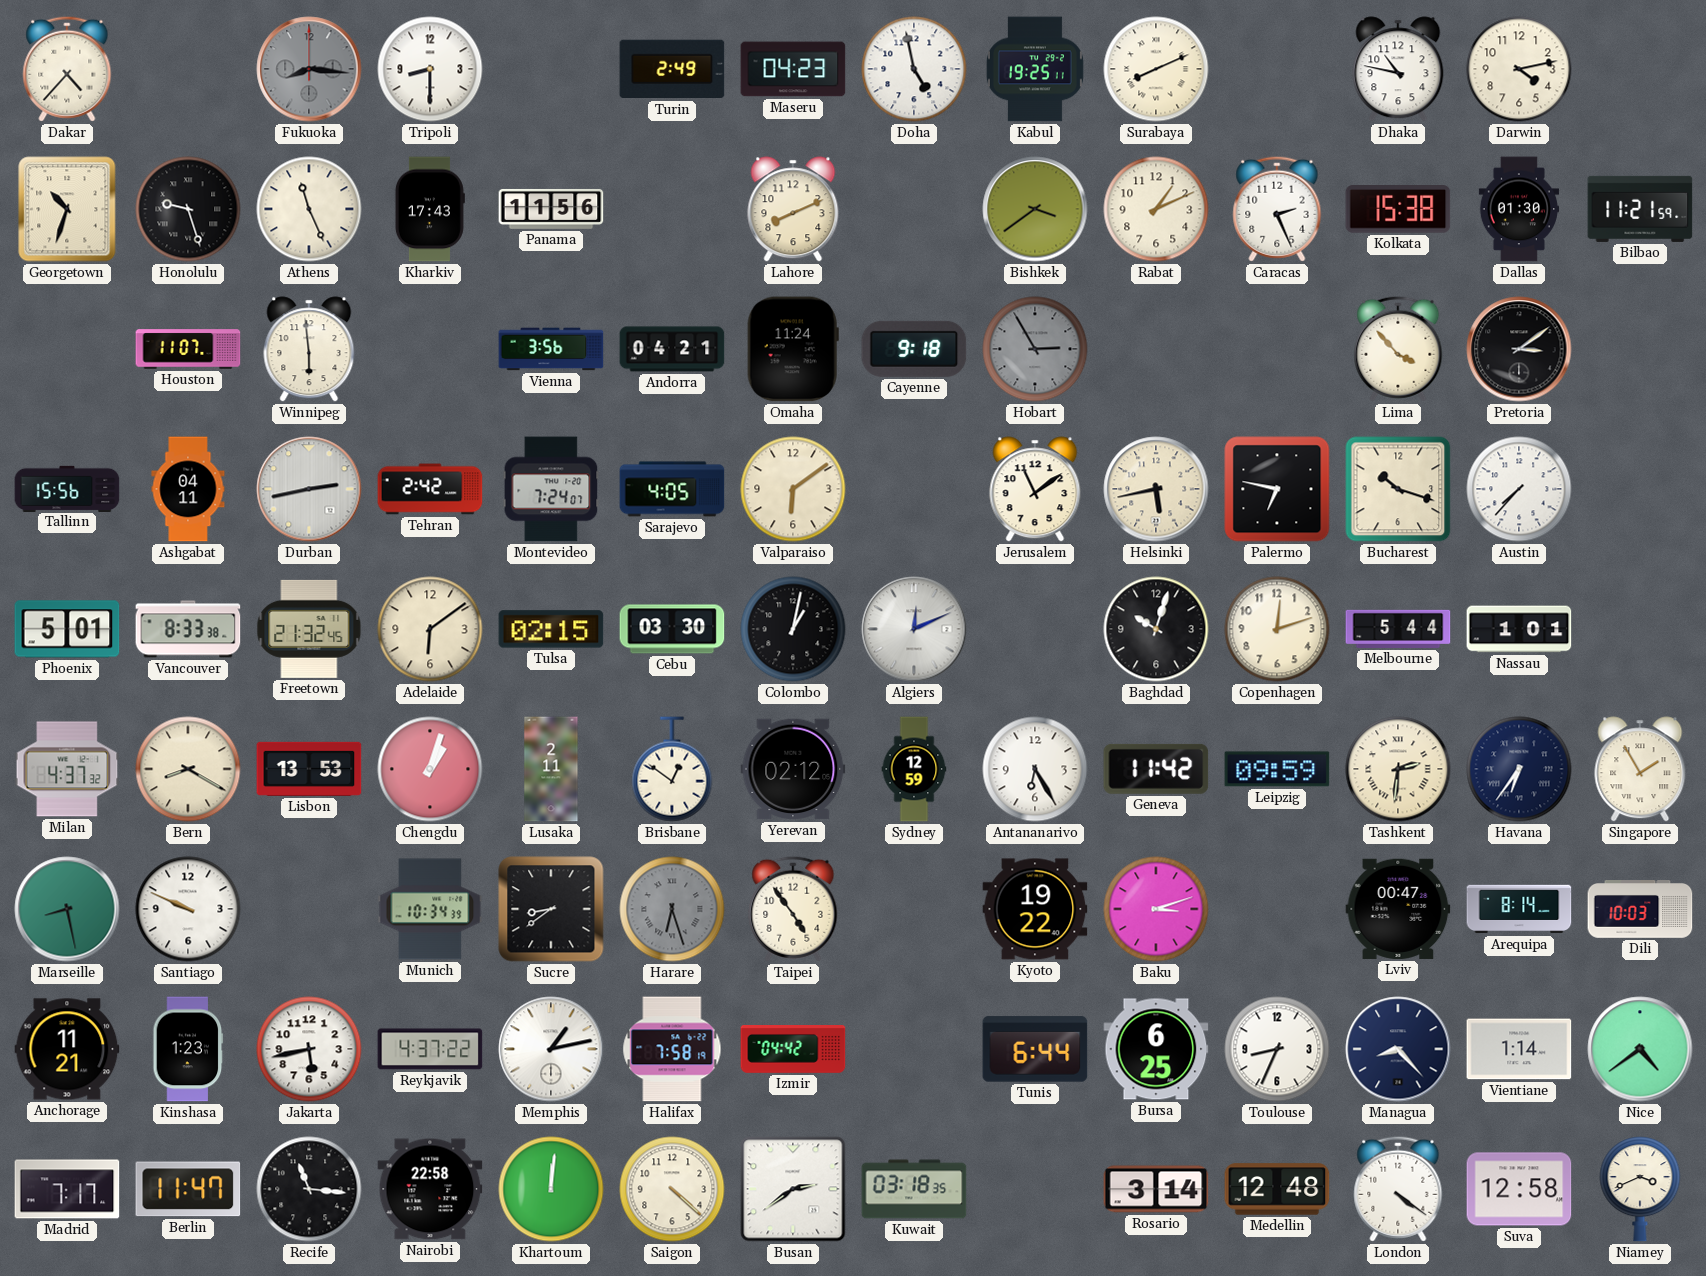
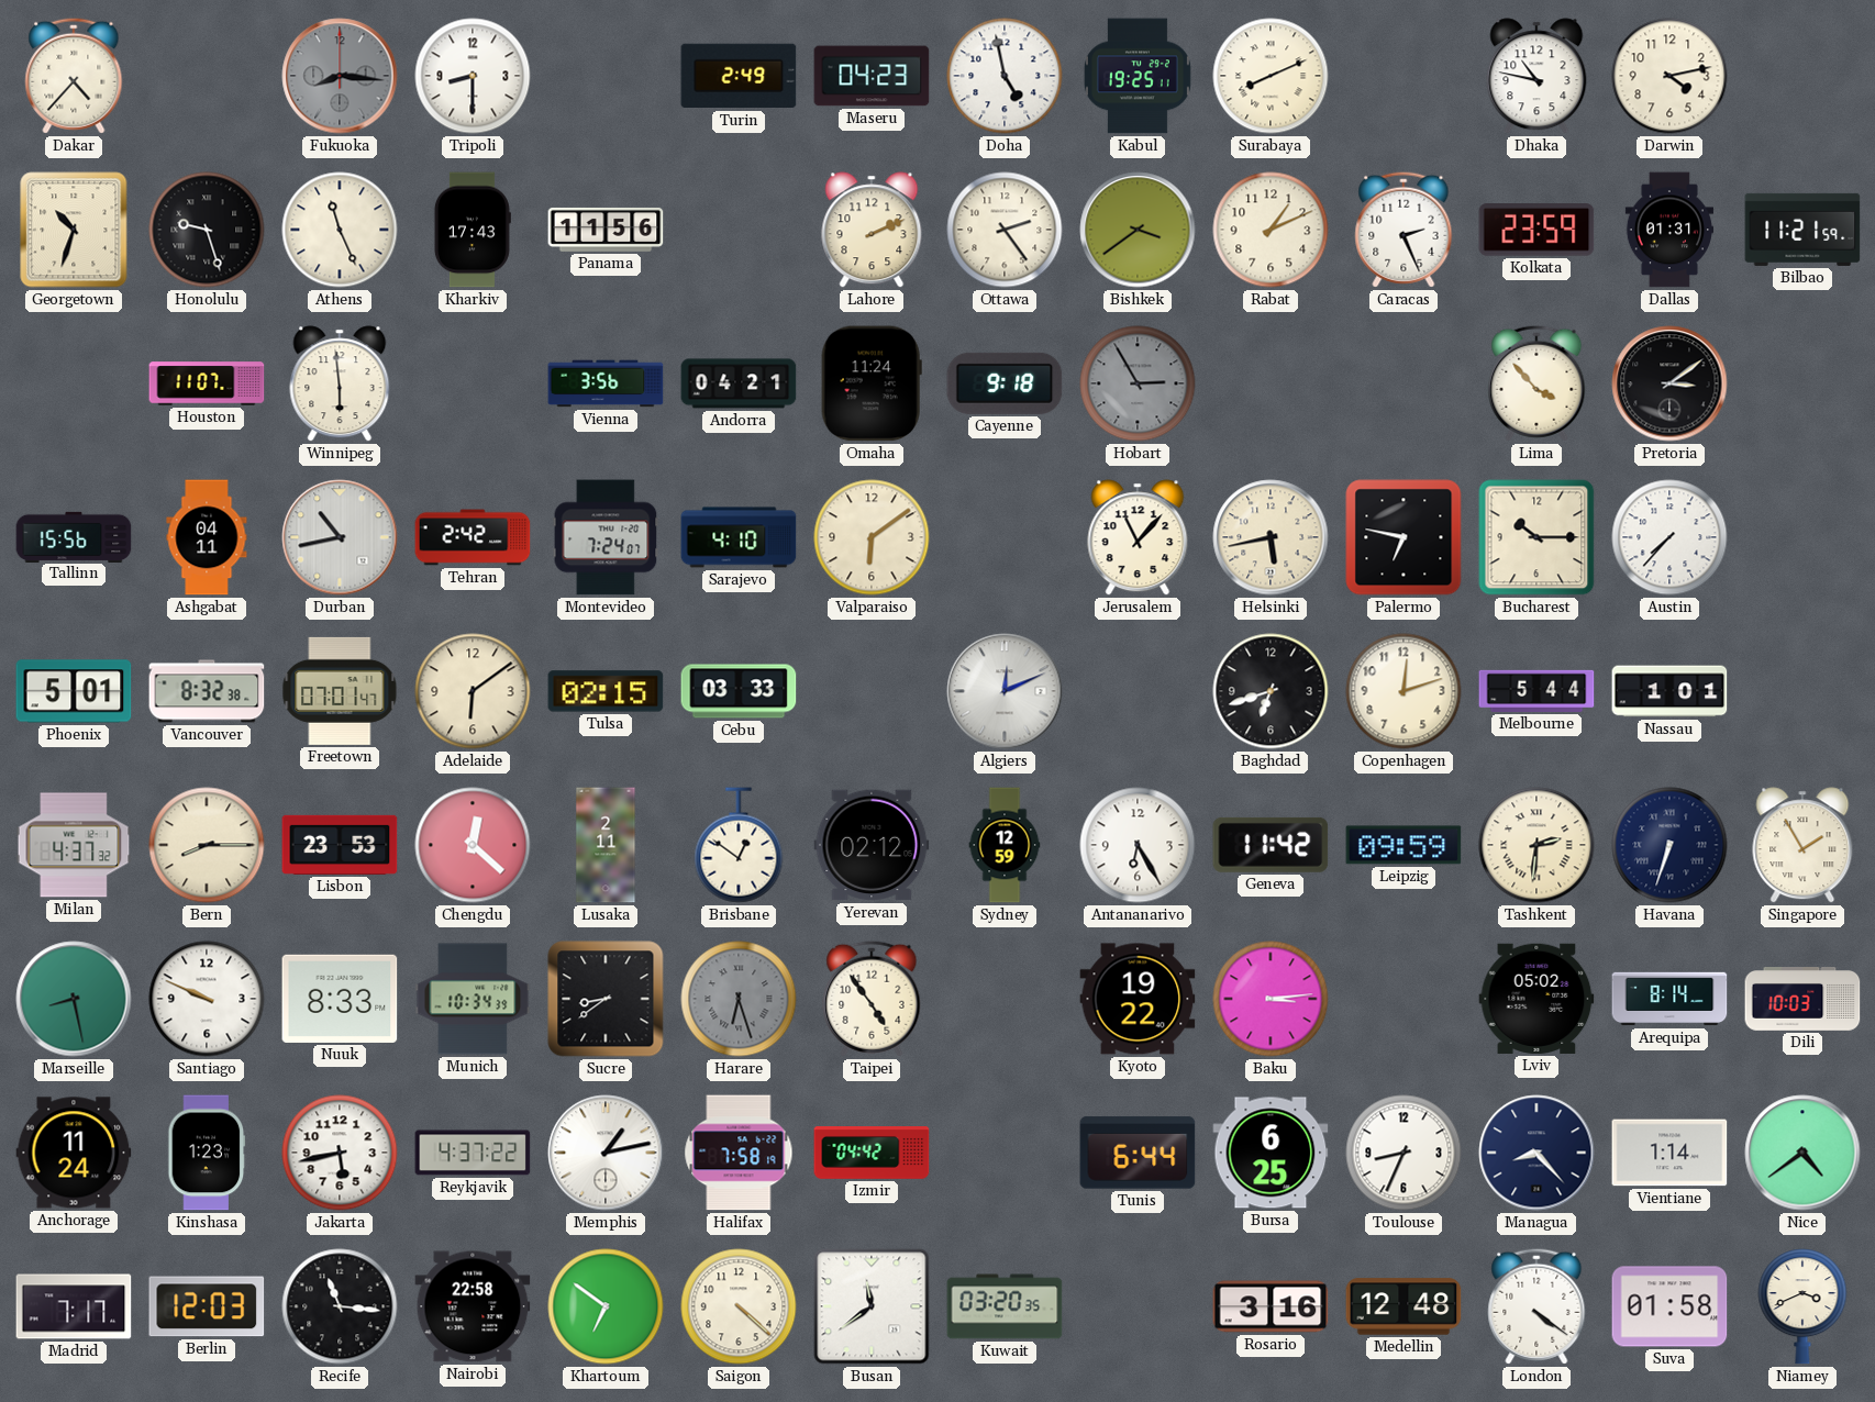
Lahore: 8:11 -> 2:11
Ottawa: none -> 2:24
Kolkata: 15:38 -> 23:59
Dallas: 01:30 -> 01:31
Durban: 2:43 -> 10:43
Sarajevo: 4:05 -> 4:10
Jerusalem: 11:09 -> 11:07
Bucharest: 10:18 -> 10:15
Vancouver: 8:33 -> 8:32
Freetown: 21:32 -> 07:01
Cebu: 03:30 -> 03:33
Colombo: 1:02 -> none
Baghdad: 10:03 -> 6:42
Bern: 8:20 -> 8:15
Lisbon: 13:53 -> 23:53
Chengdu: 1:03 -> 12:22
Havana: 6:36 -> 6:33
Nuuk: none -> 8:33
Baku: 3:12 -> 3:14
Lviv: 00:47 -> 05:02
Anchorage: 11:21 -> 11:24
Berlin: 11:47 -> 12:03
Khartoum: 12:01 -> 6:51
Busan: 2:39 -> 11:39
Kuwait: 03:18 -> 03:20
Rosario: 3:14 -> 3:16
Suva: 12:58 -> 01:58
